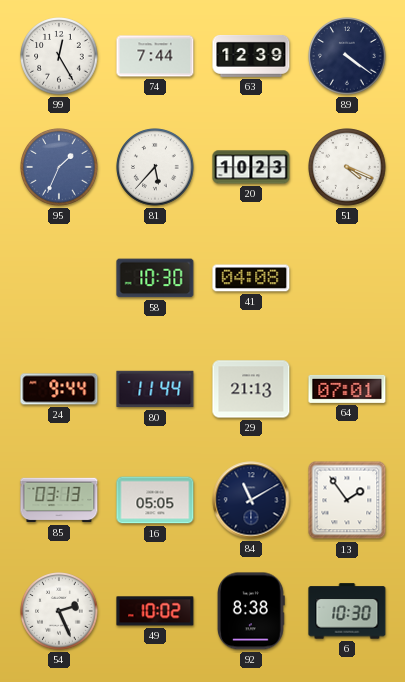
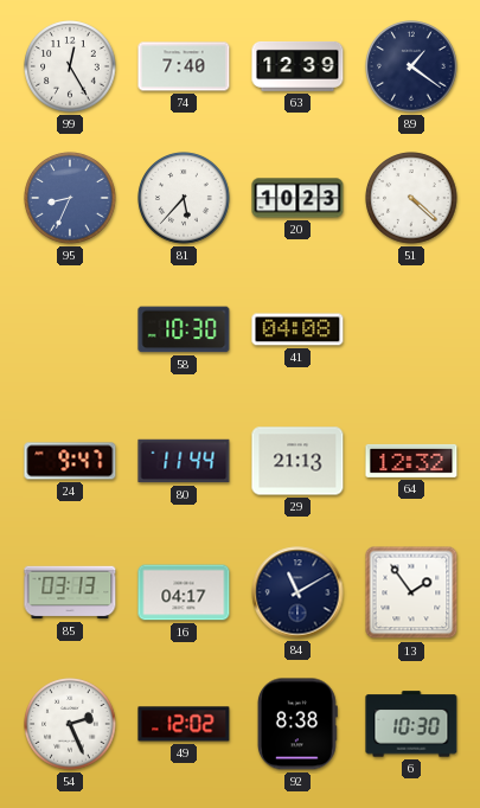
74: 7:44 -> 7:40
89: 4:21 -> 1:21
95: 1:34 -> 8:34
51: 4:19 -> 4:22
24: 9:44 -> 9:47
64: 07:01 -> 12:32
16: 05:05 -> 04:17
49: 10:02 -> 12:02
